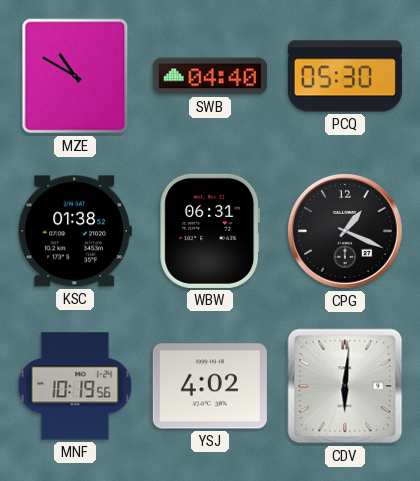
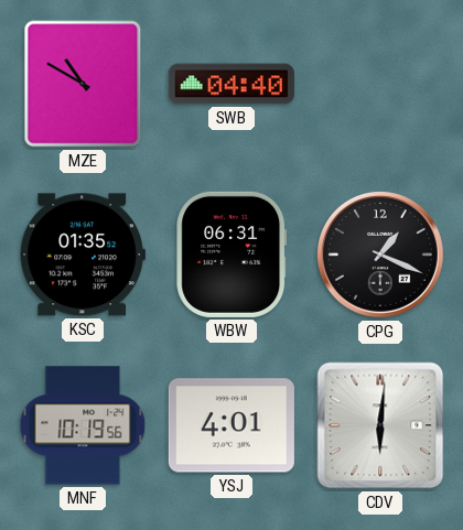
PCQ: 05:30 -> none
KSC: 01:38 -> 01:35
YSJ: 4:02 -> 4:01
